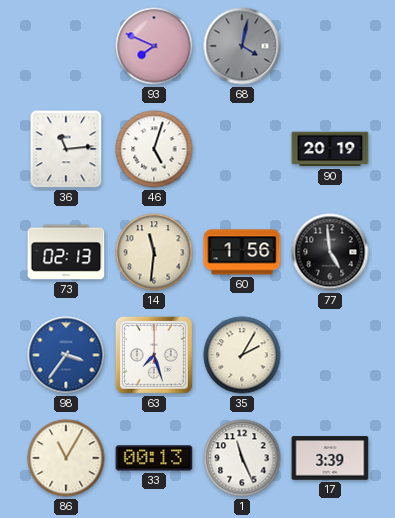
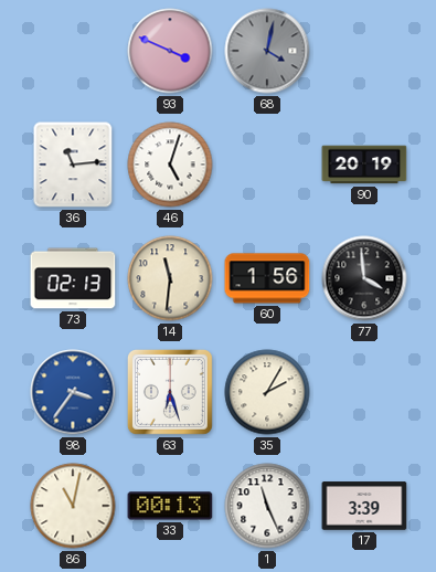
93: 7:49 -> 3:49
77: 4:59 -> 3:59
63: 7:27 -> 6:27
86: 11:05 -> 11:02
